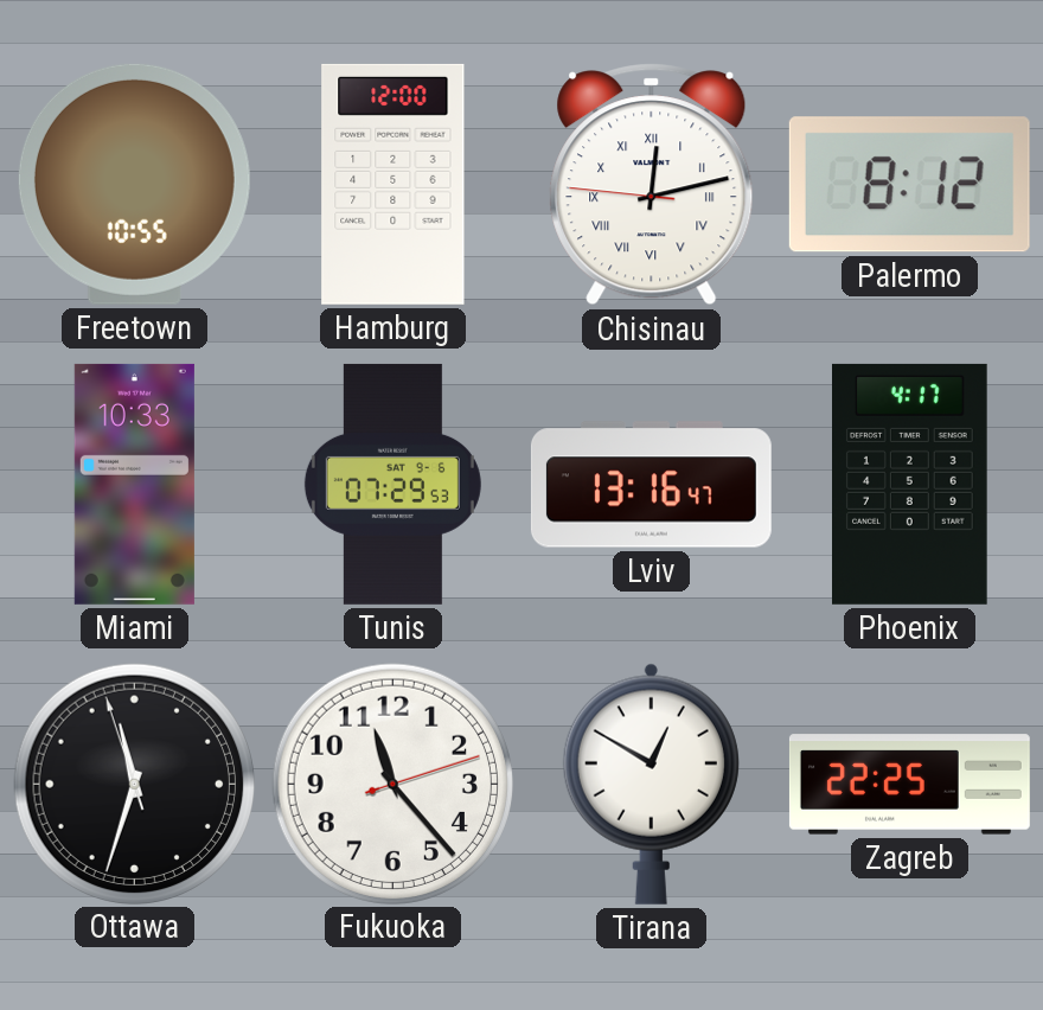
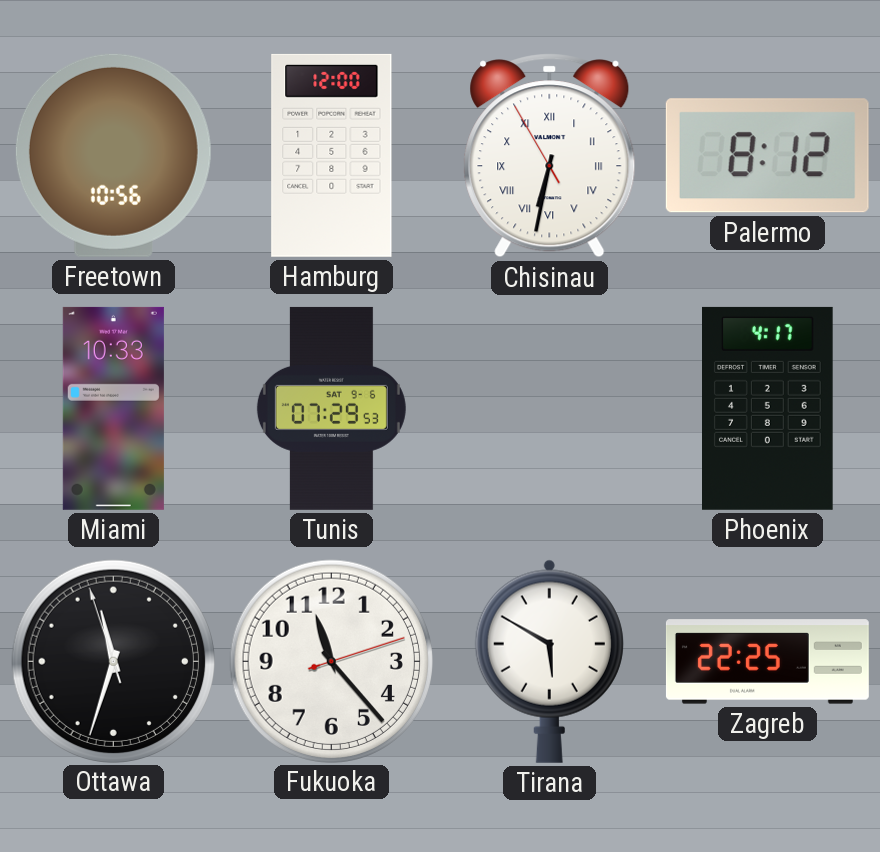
Freetown: 10:55 -> 10:56
Chisinau: 12:12 -> 6:31
Lviv: 13:16 -> none
Tirana: 12:50 -> 5:50
